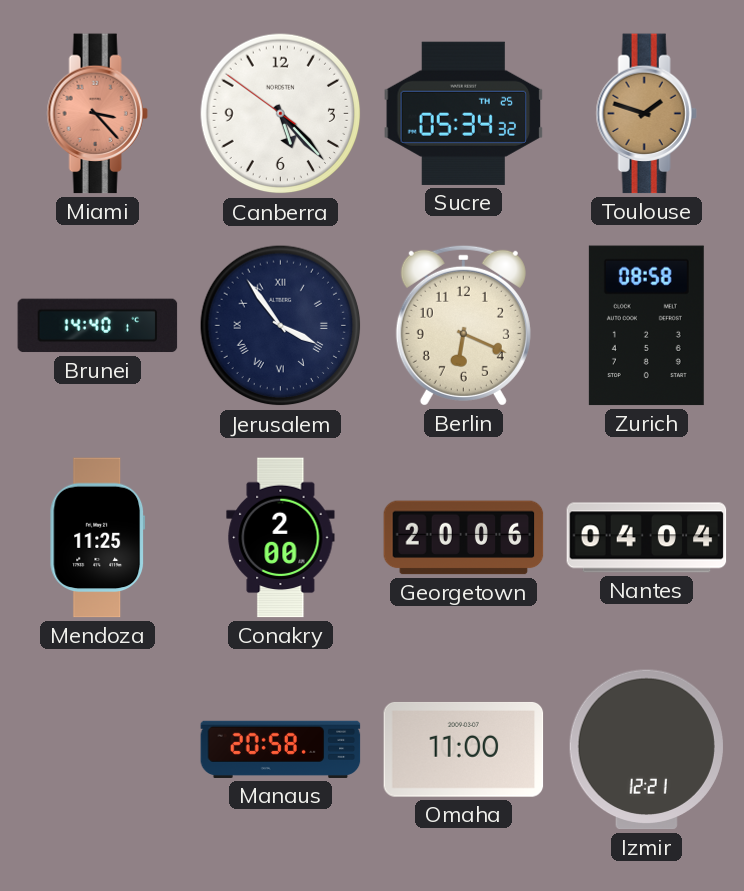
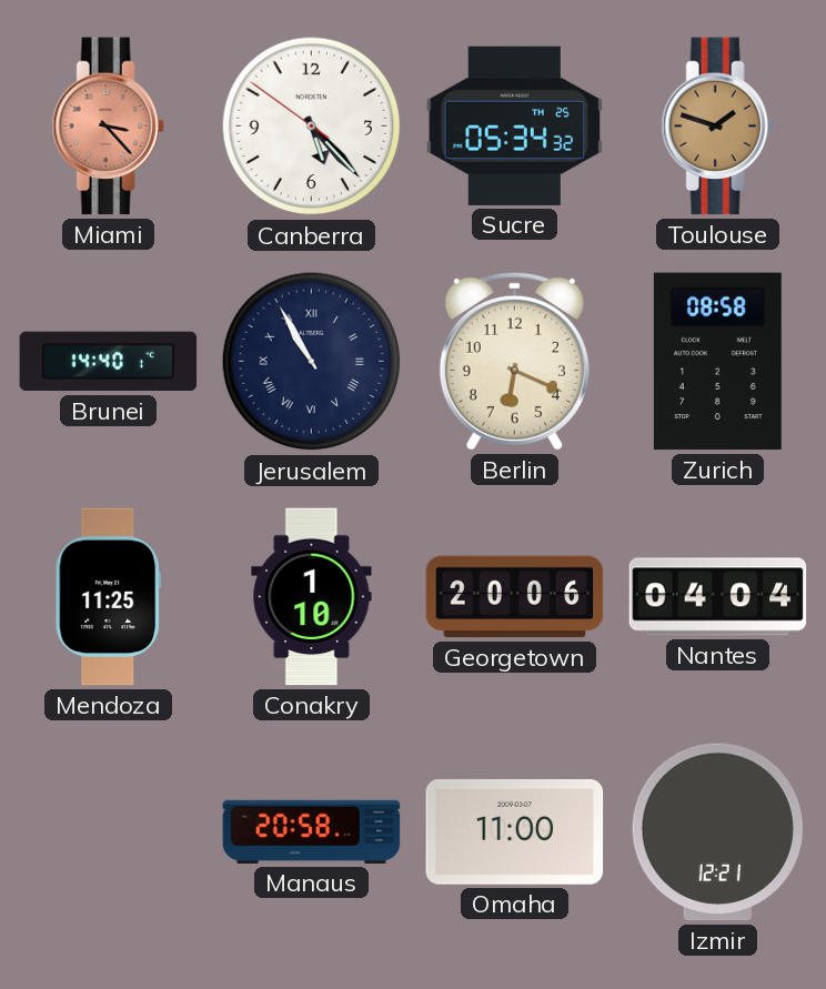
Jerusalem: 3:54 -> 10:55
Conakry: 2:00 -> 1:10
